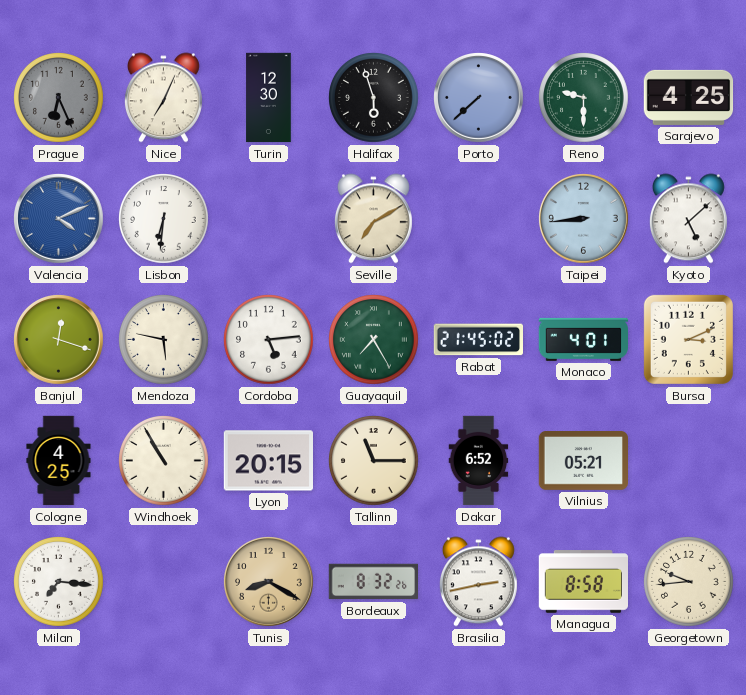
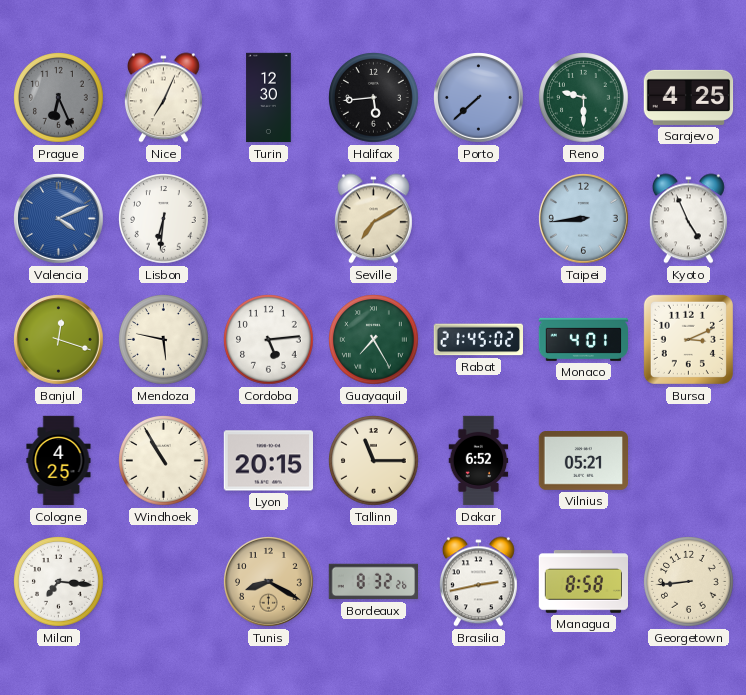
Halifax: 5:57 -> 5:44
Kyoto: 5:08 -> 4:56
Georgetown: 9:44 -> 8:44
